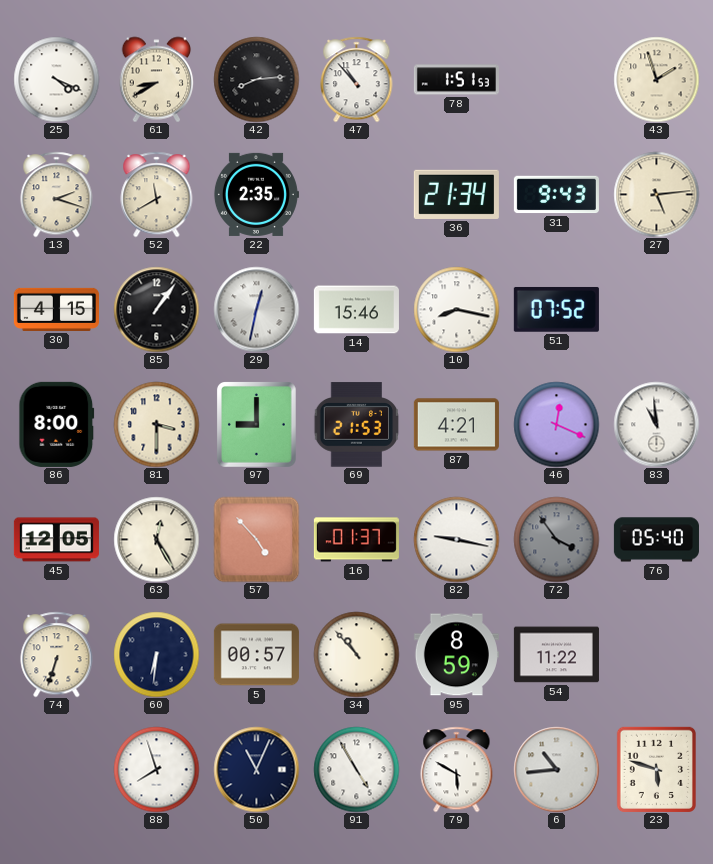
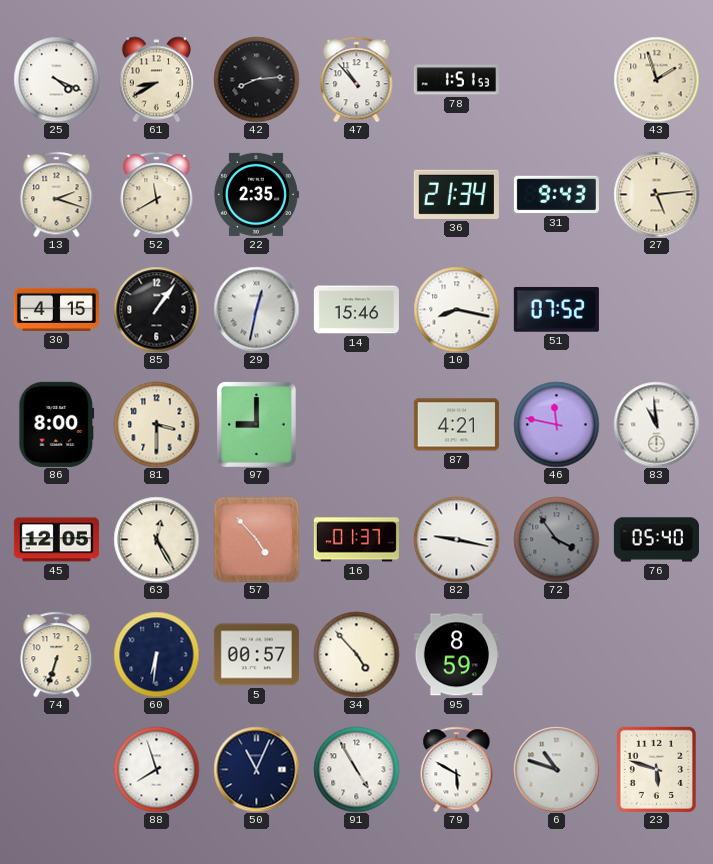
69: 21:53 -> none
46: 12:19 -> 11:47
34: 10:53 -> 4:53
54: 11:22 -> none
6: 10:44 -> 10:48
